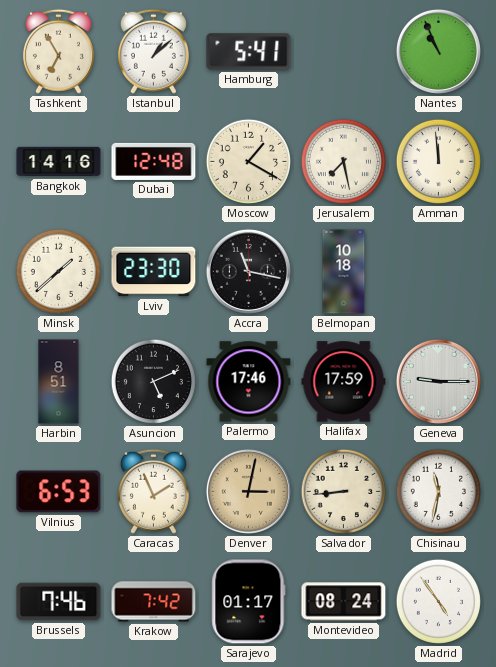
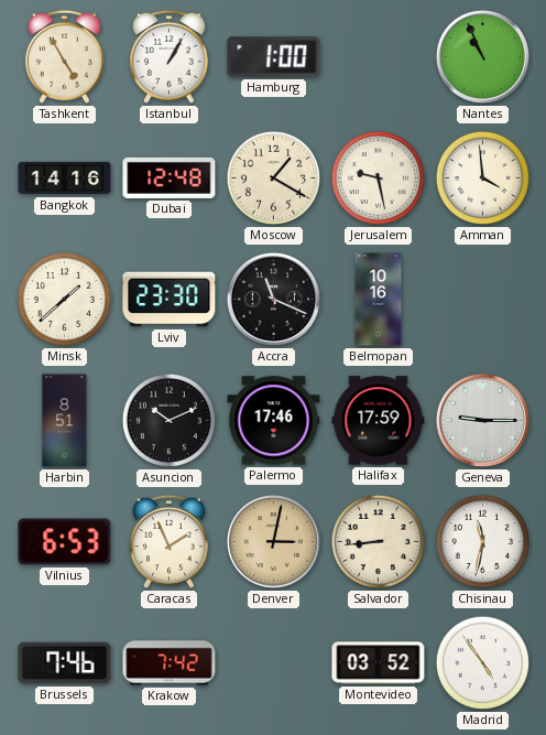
Tashkent: 6:55 -> 4:55
Istanbul: 1:08 -> 1:05
Hamburg: 5:41 -> 1:00
Jerusalem: 7:28 -> 9:28
Amman: 11:59 -> 3:59
Accra: 11:17 -> 11:19
Belmopan: 10:18 -> 10:16
Asuncion: 5:11 -> 10:11
Sarajevo: 01:17 -> none
Montevideo: 08:24 -> 03:52
